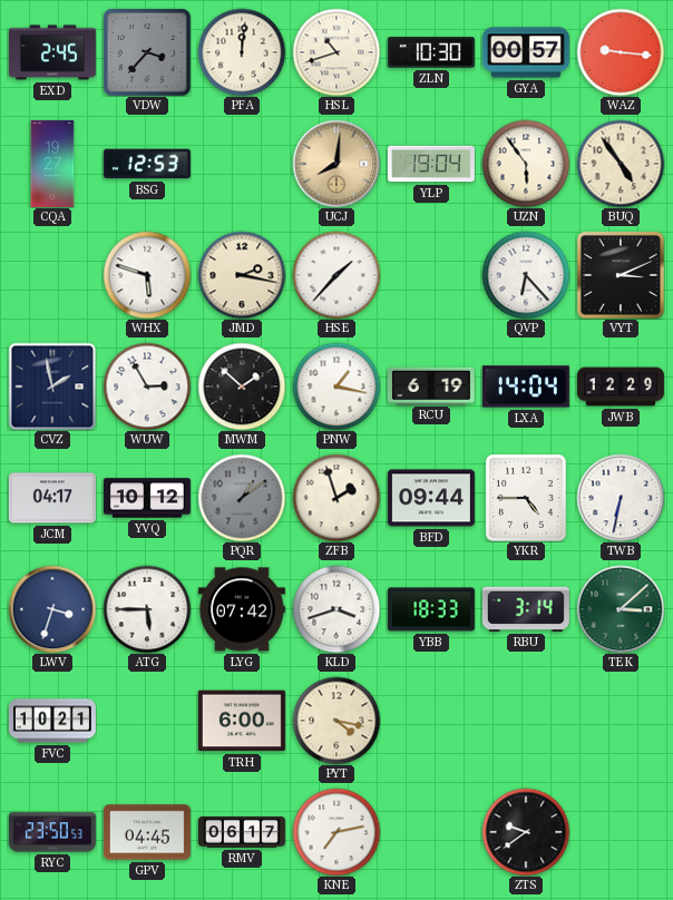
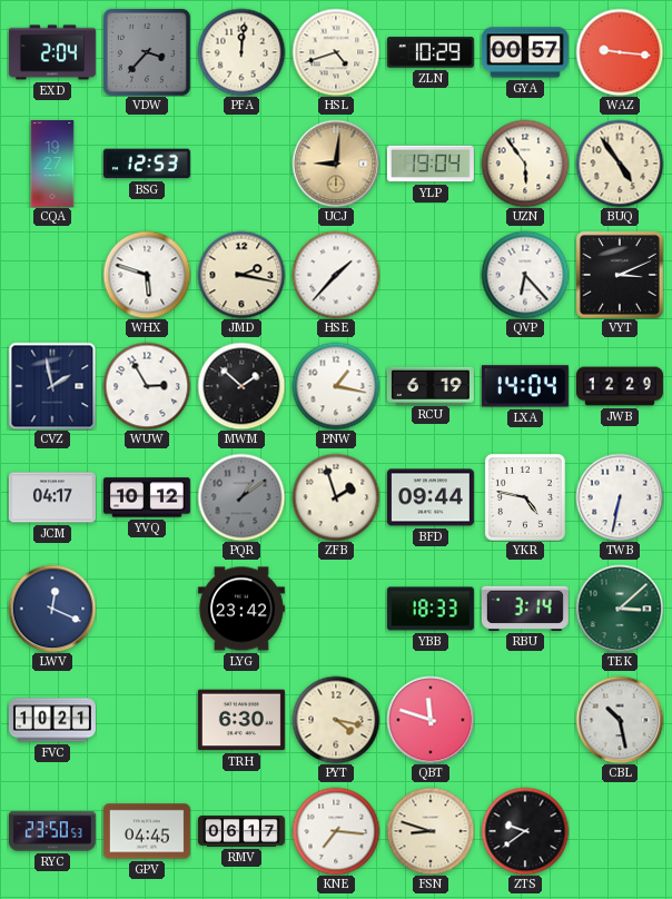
EXD: 2:45 -> 2:04
HSL: 10:42 -> 4:42
ZLN: 10:30 -> 10:29
UCJ: 8:01 -> 9:01
YKR: 4:45 -> 4:47
LWV: 3:33 -> 12:19
ATG: 5:45 -> none
LYG: 07:42 -> 23:42
KLD: 3:42 -> none
TRH: 6:00 -> 6:30
QBT: none -> 11:48
CBL: none -> 10:28
KNE: 7:13 -> 7:16
FSN: none -> 8:48
